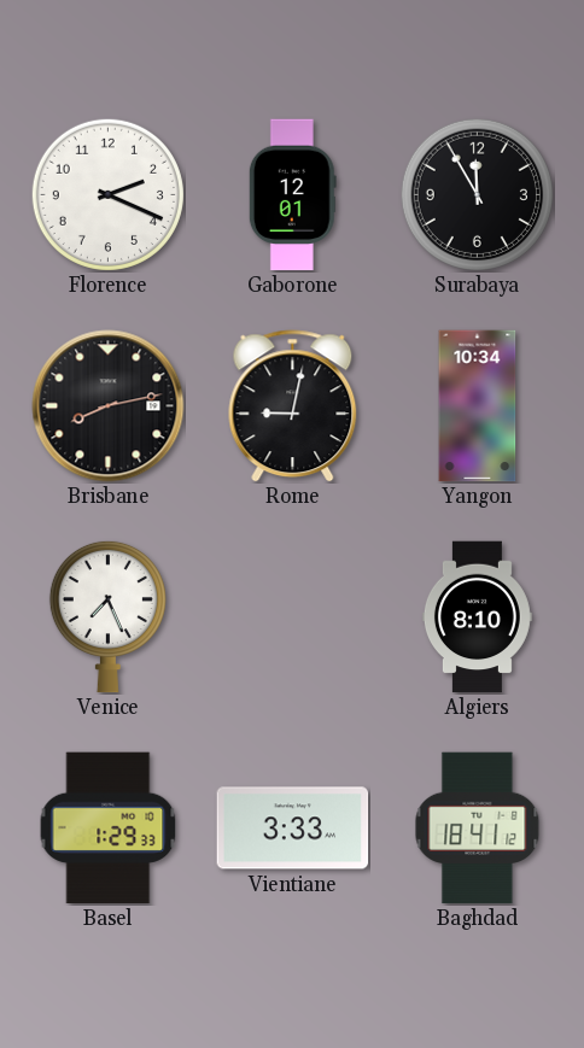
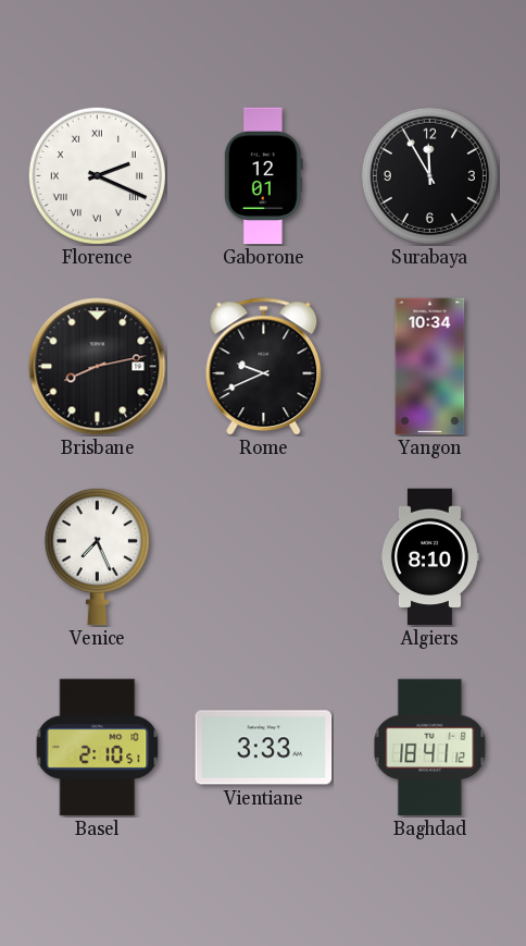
Florence numerals: Arabic -> Roman
Rome: 9:02 -> 9:41
Basel: 1:29 -> 2:10
